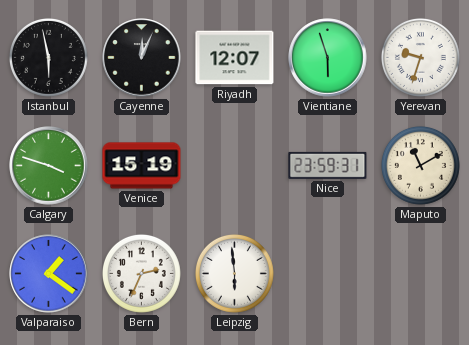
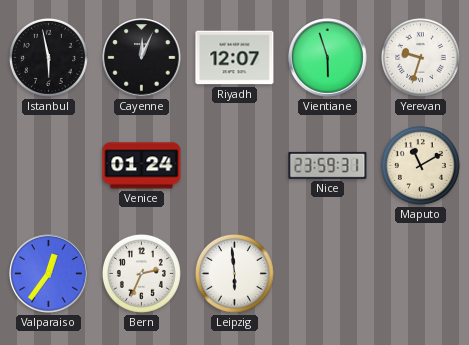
Calgary: 3:48 -> none
Venice: 15:19 -> 01:24
Valparaiso: 1:21 -> 12:36
